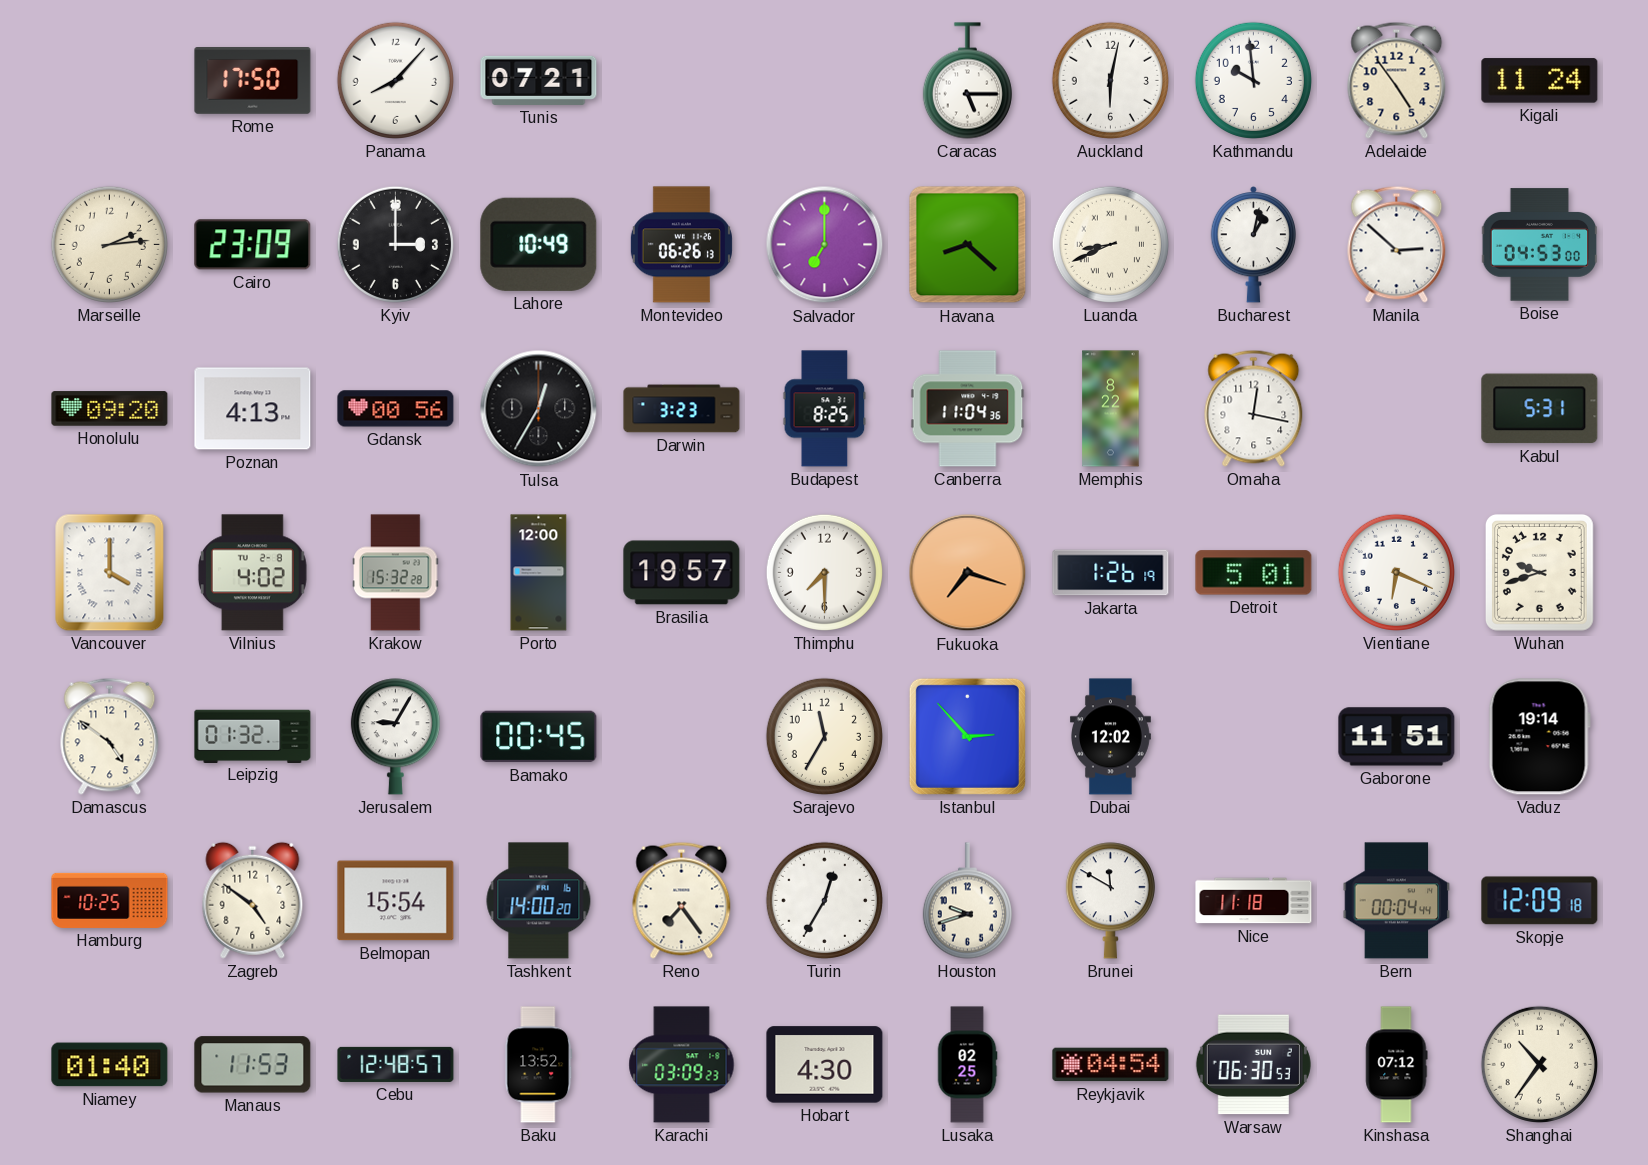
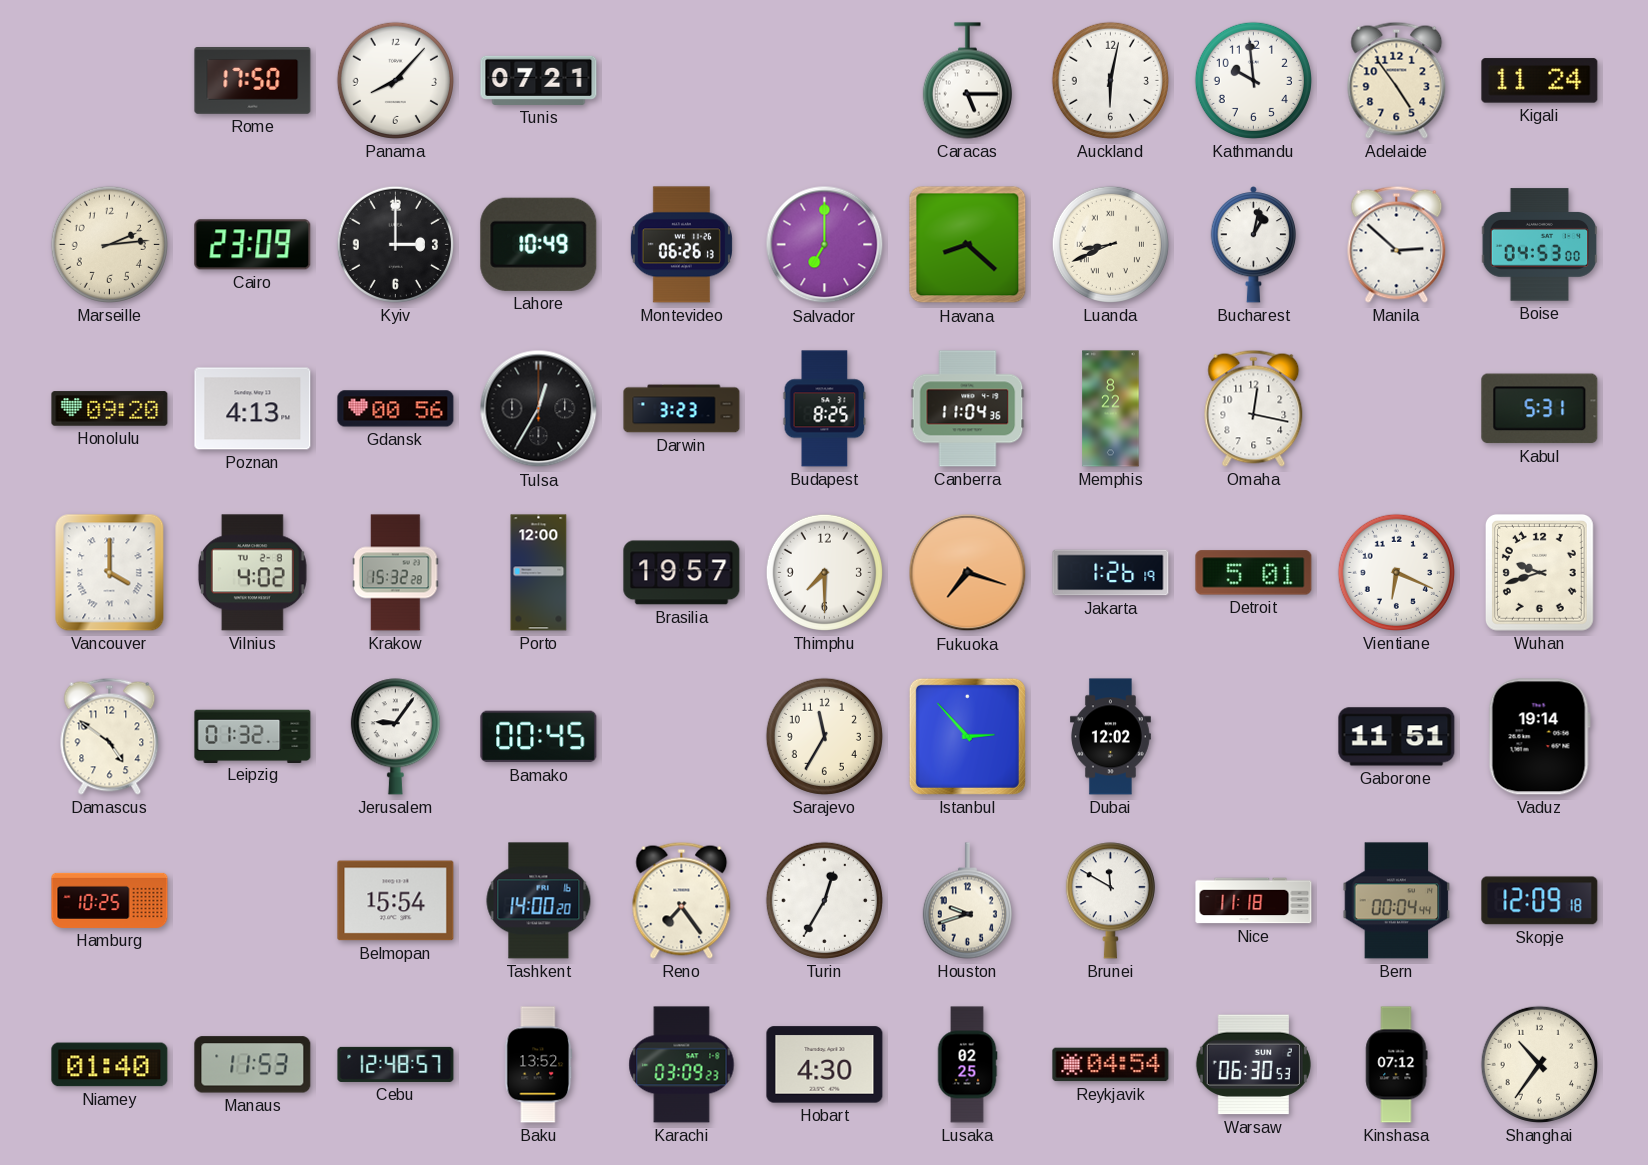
Jerusalem: 9:05 -> 9:06
Zagreb: 4:51 -> none
